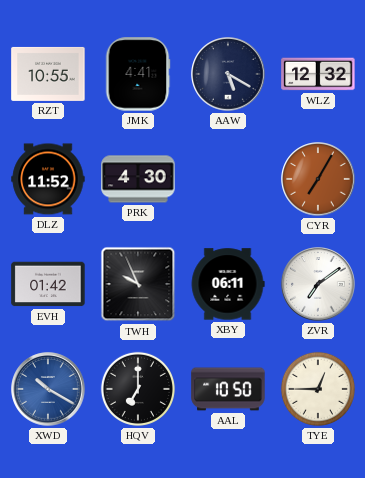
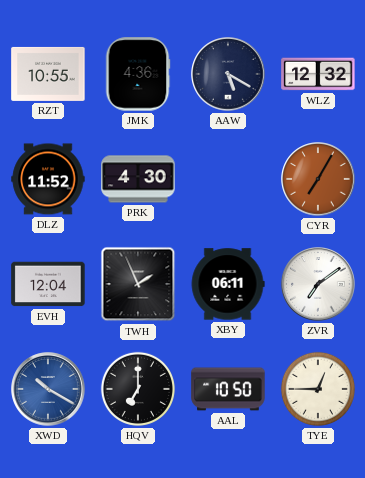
JMK: 4:41 -> 4:36
EVH: 01:42 -> 12:04
TWH: 9:56 -> 1:56
